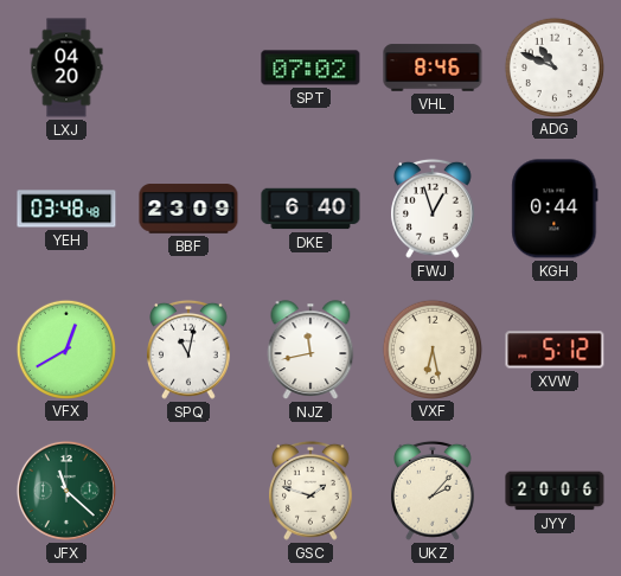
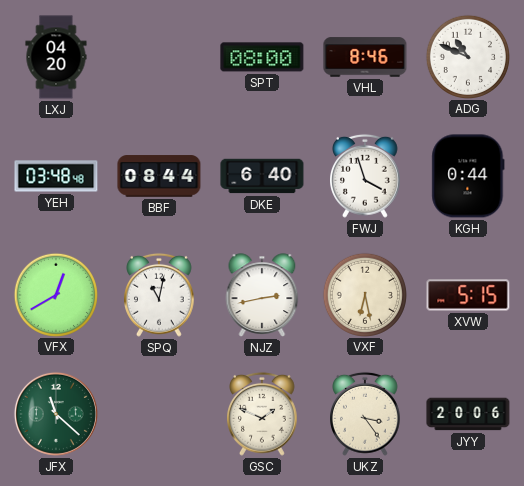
SPT: 07:02 -> 08:00
BBF: 23:09 -> 08:44
FWJ: 12:57 -> 3:57
NJZ: 11:43 -> 2:43
XVW: 5:12 -> 5:15
GSC: 1:48 -> 1:49
UKZ: 2:07 -> 3:24
